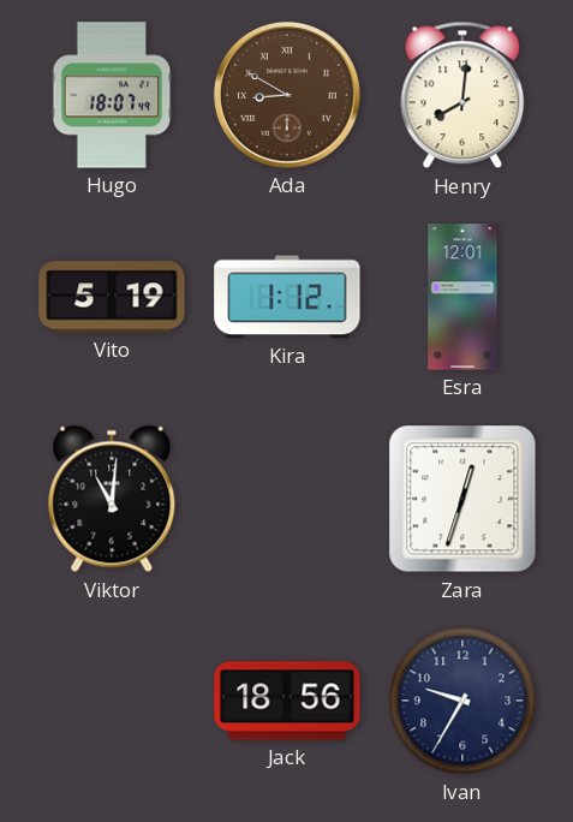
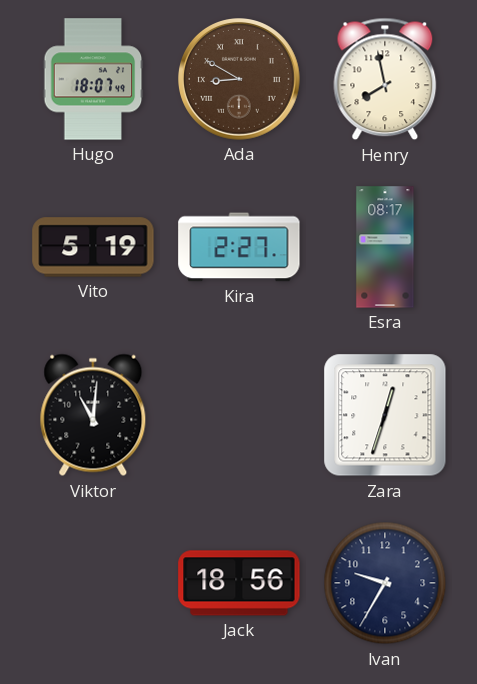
Henry: 8:01 -> 7:58
Kira: 1:12 -> 2:27
Esra: 12:01 -> 08:17
